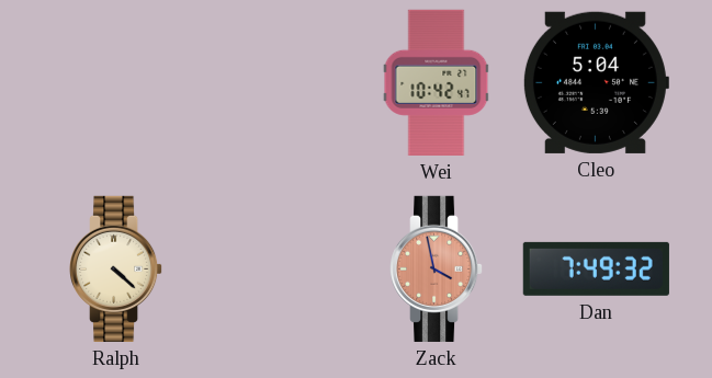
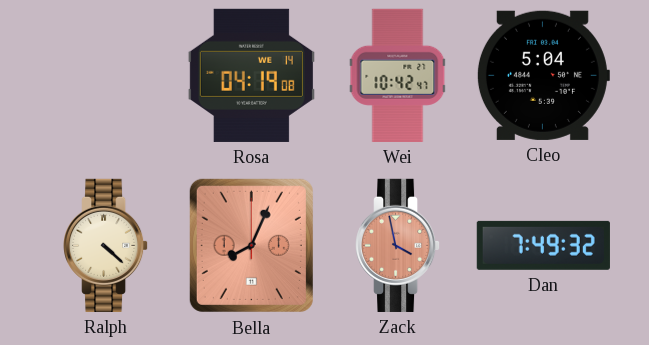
Rosa: none -> 04:19
Bella: none -> 8:04
